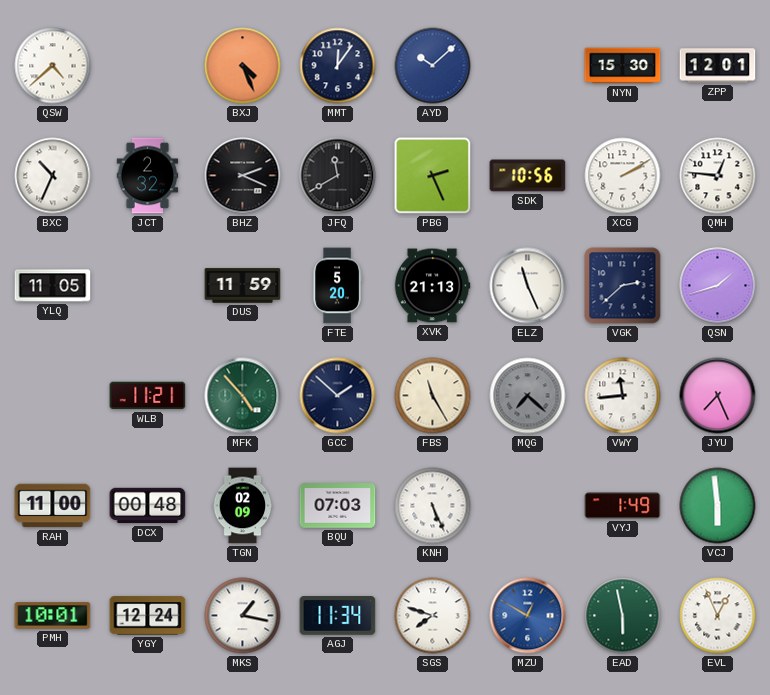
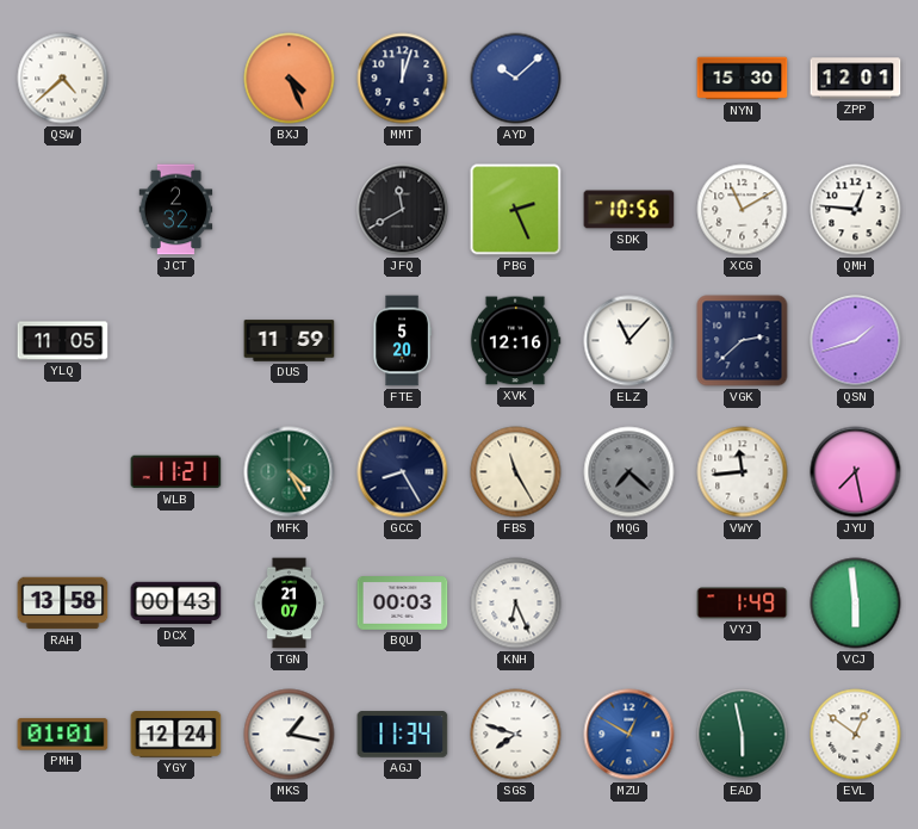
MMT: 12:06 -> 12:03
BXC: 10:34 -> none
BHZ: 2:19 -> none
XCG: 2:10 -> 11:10
XVK: 21:13 -> 12:16
ELZ: 11:26 -> 11:07
MFK: 4:53 -> 4:25
GCC: 1:52 -> 8:25
JYU: 7:26 -> 7:28
RAH: 11:00 -> 13:58
DCX: 00:48 -> 00:43
TGN: 02:09 -> 21:07
BQU: 07:03 -> 00:03
KNH: 5:26 -> 6:26
PMH: 10:01 -> 01:01
EVL: 12:56 -> 12:51
